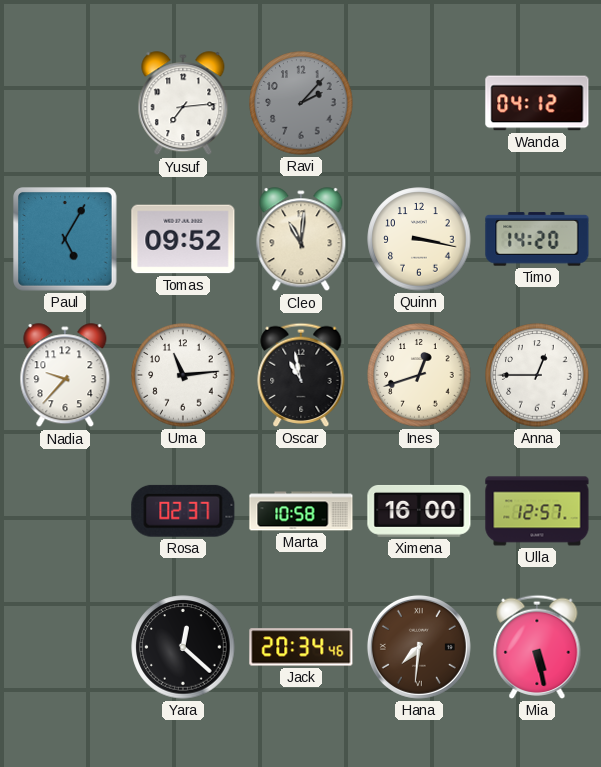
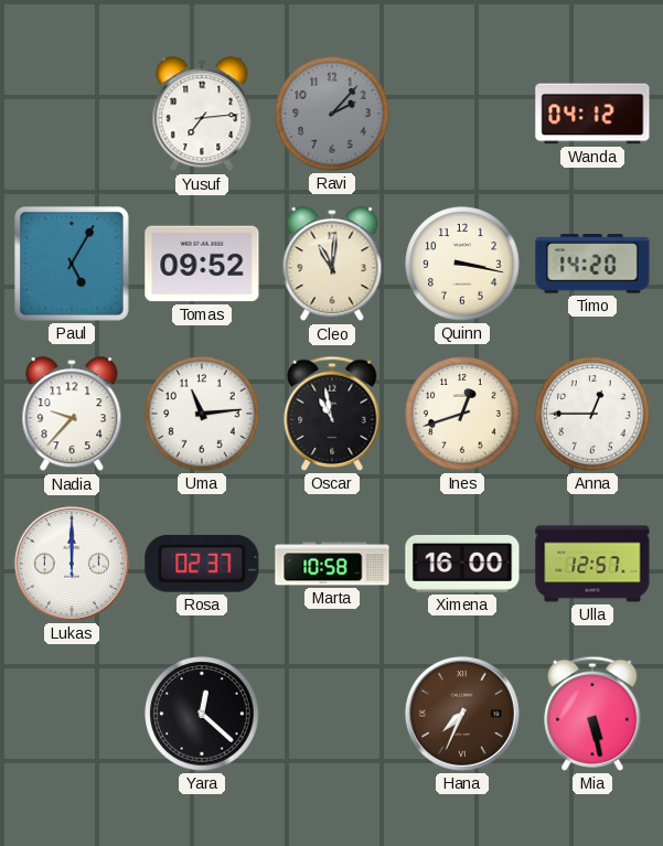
Lukas: none -> 12:00
Jack: 20:34 -> none
Hana: 7:31 -> 7:34
